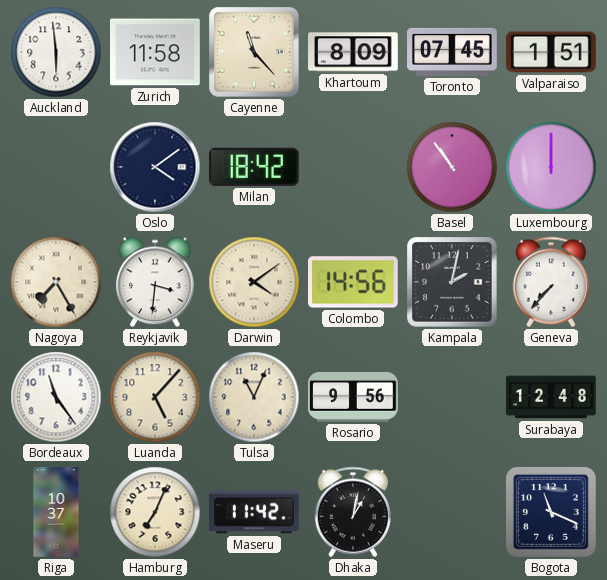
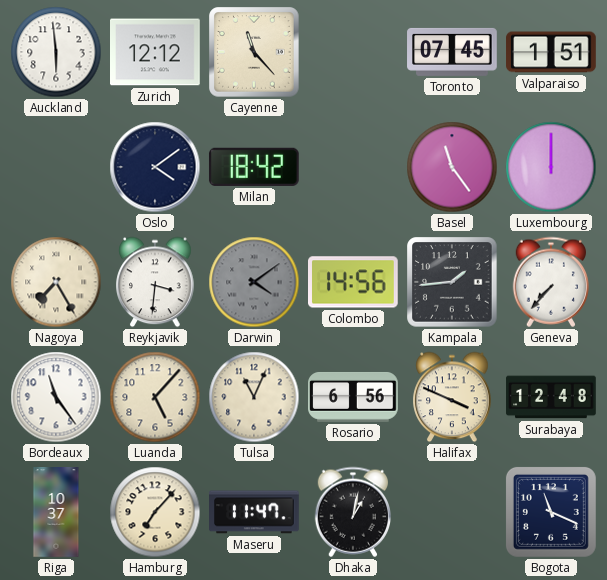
Zurich: 11:58 -> 12:12
Khartoum: 8:09 -> none
Basel: 10:54 -> 11:24
Darwin dial: cream -> grey
Kampala: 2:02 -> 1:44
Rosario: 9:56 -> 6:56
Halifax: none -> 3:49
Hamburg: 7:04 -> 7:07
Maseru: 11:42 -> 11:47
